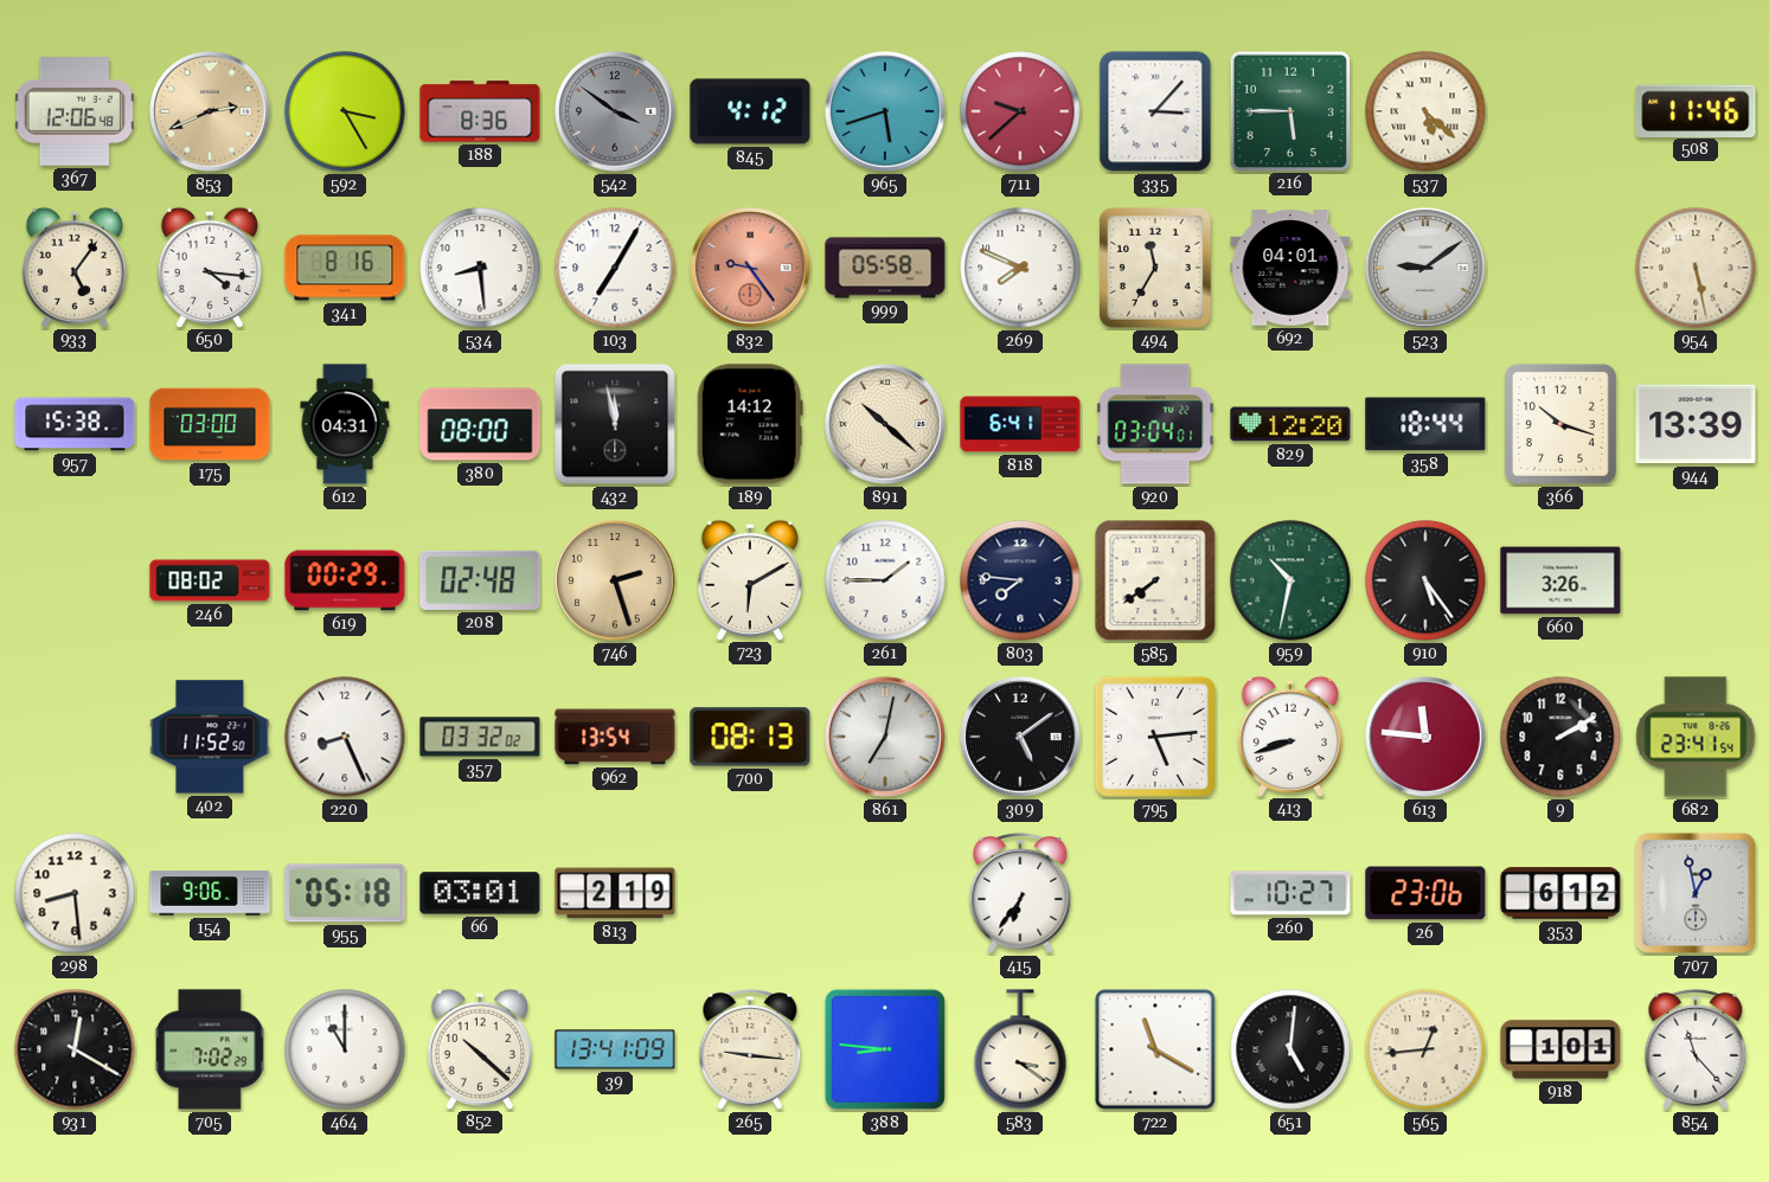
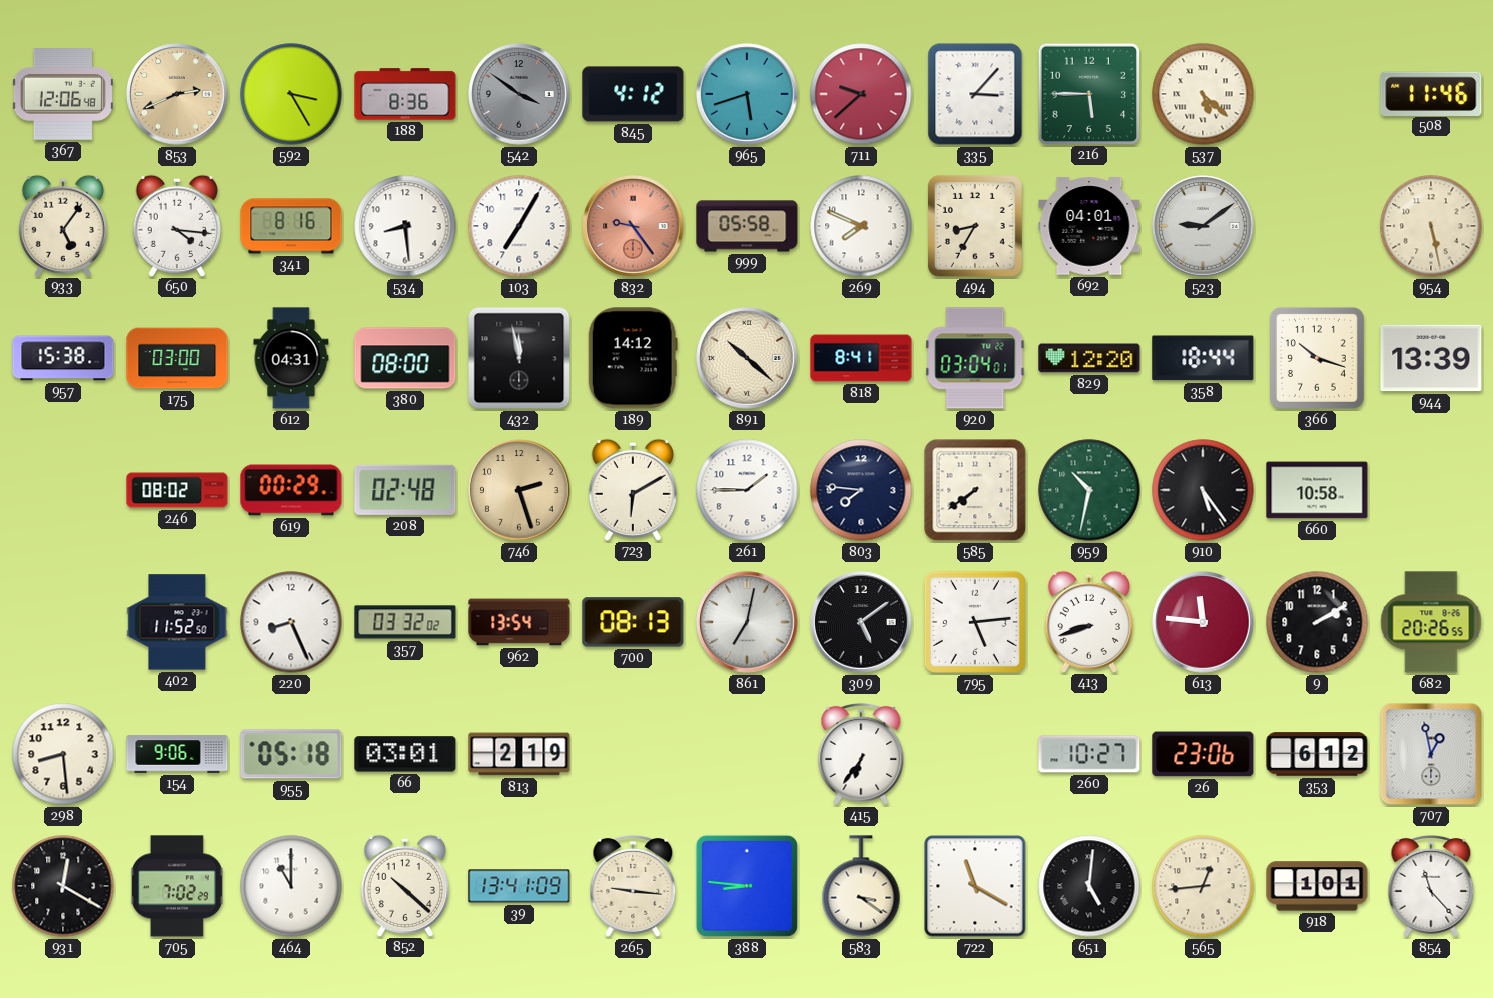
494: 11:35 -> 8:35
818: 6:41 -> 8:41
660: 3:26 -> 10:58
682: 23:41 -> 20:26
